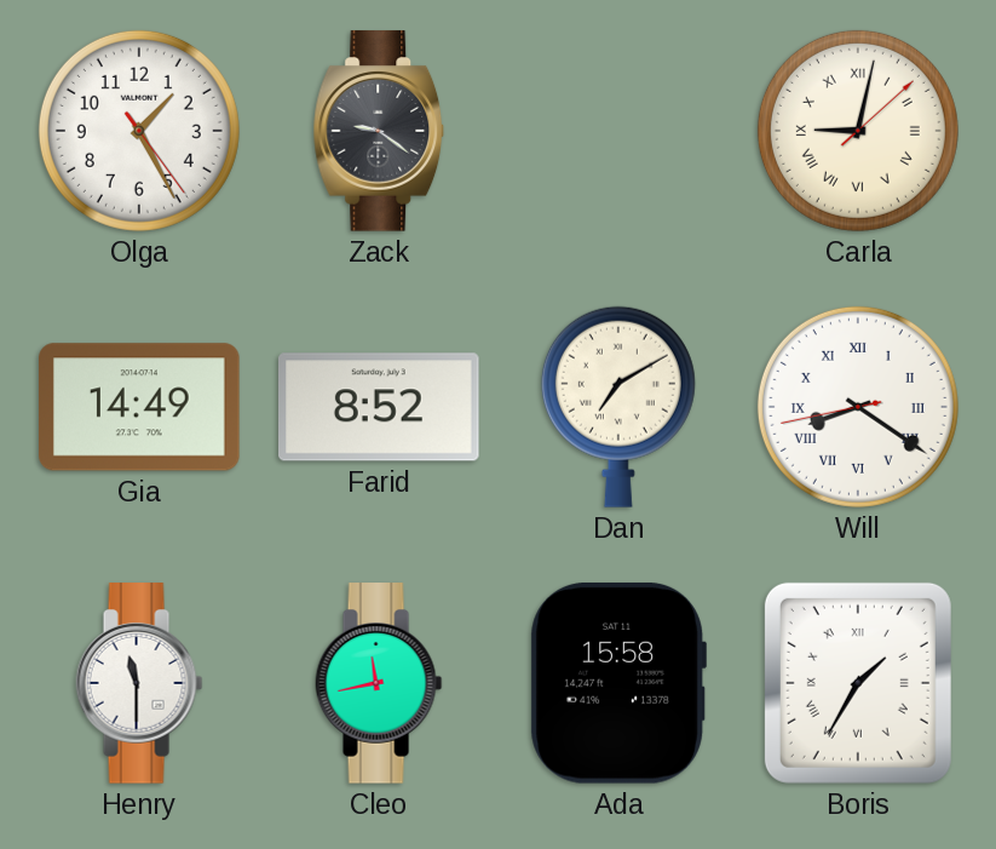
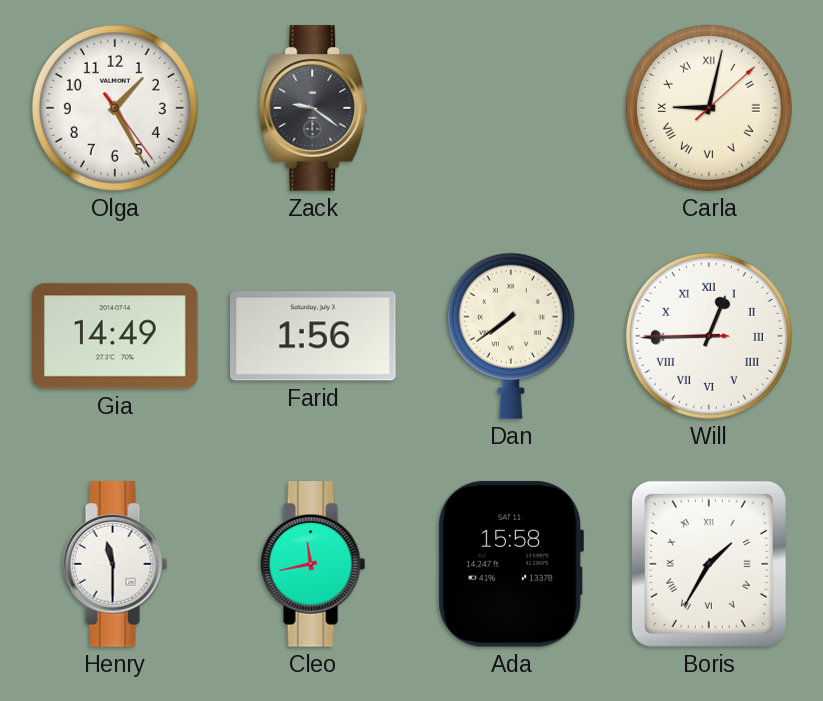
Farid: 8:52 -> 1:56
Dan: 7:10 -> 7:39
Will: 8:20 -> 12:44
